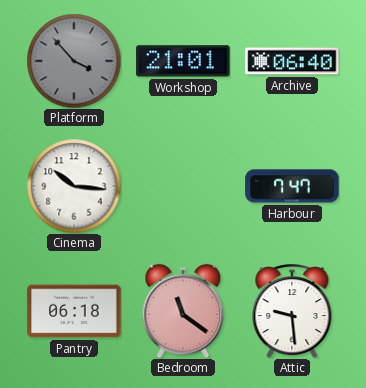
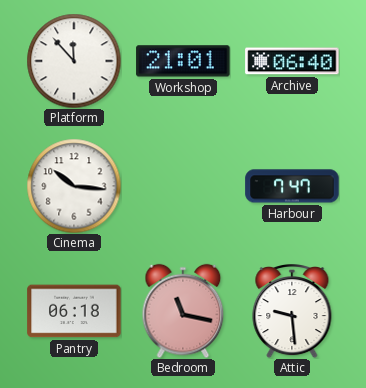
Platform: 3:53 -> 11:53
Platform dial: grey -> white
Bedroom: 11:21 -> 11:17
